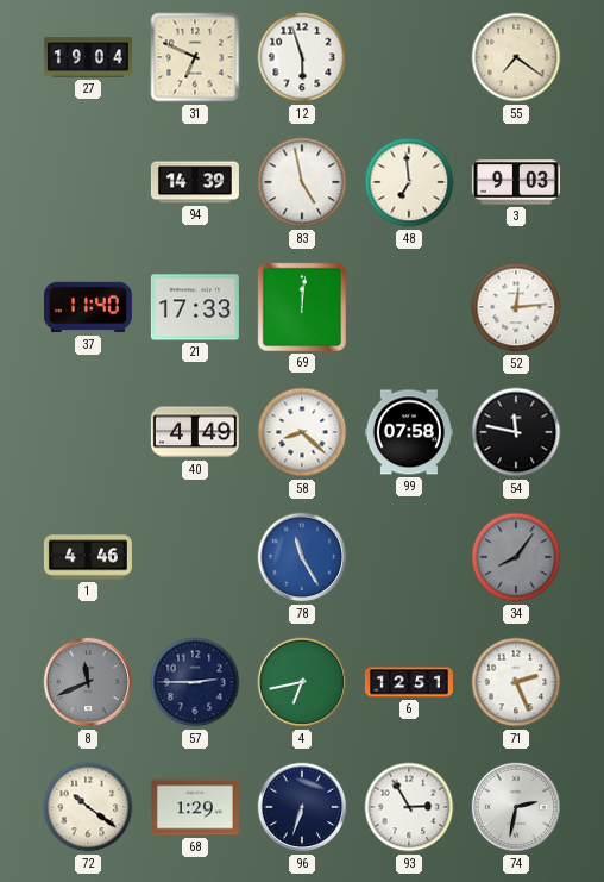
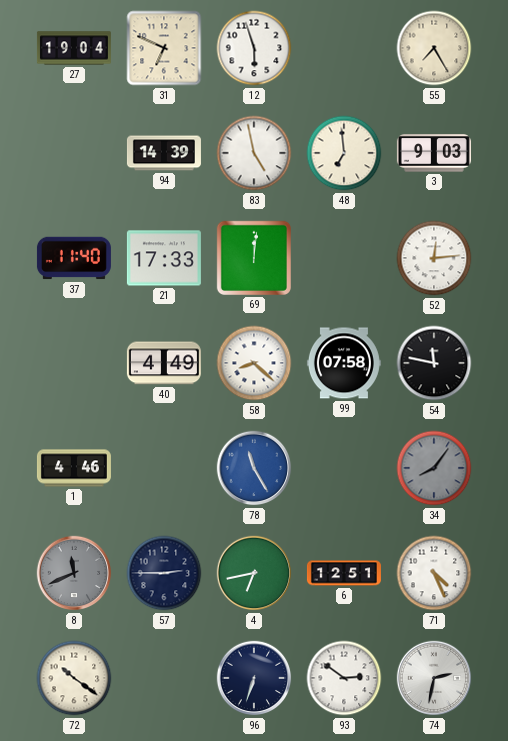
55: 7:21 -> 7:25
71: 2:26 -> 4:26
68: 1:29 -> none
93: 2:55 -> 2:51
